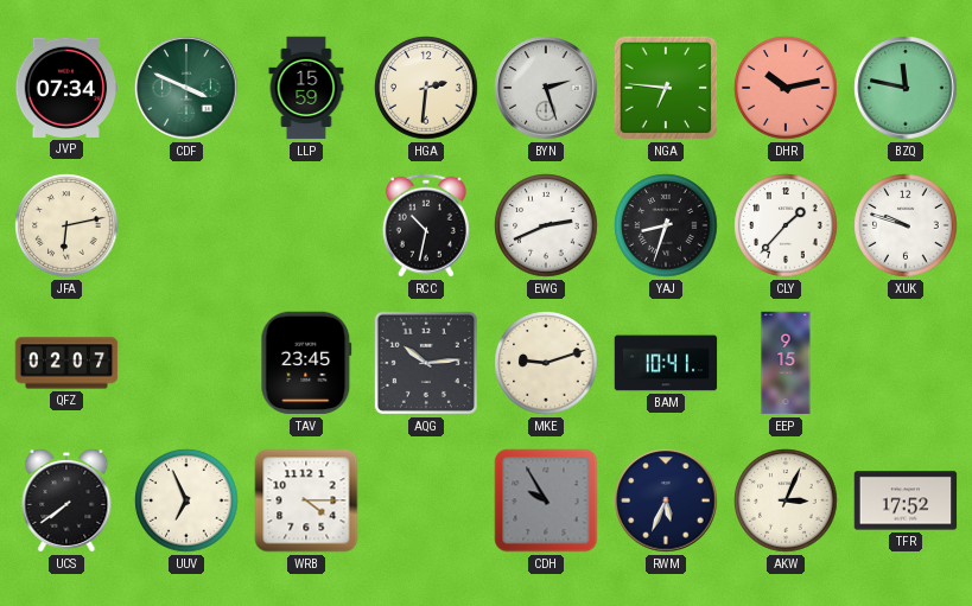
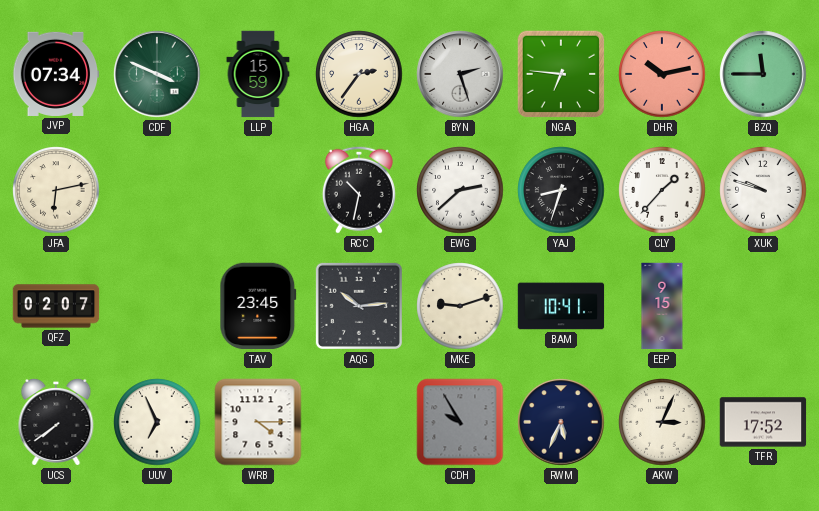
HGA: 2:31 -> 2:36
BZQ: 11:47 -> 11:45
EWG: 2:41 -> 2:38
